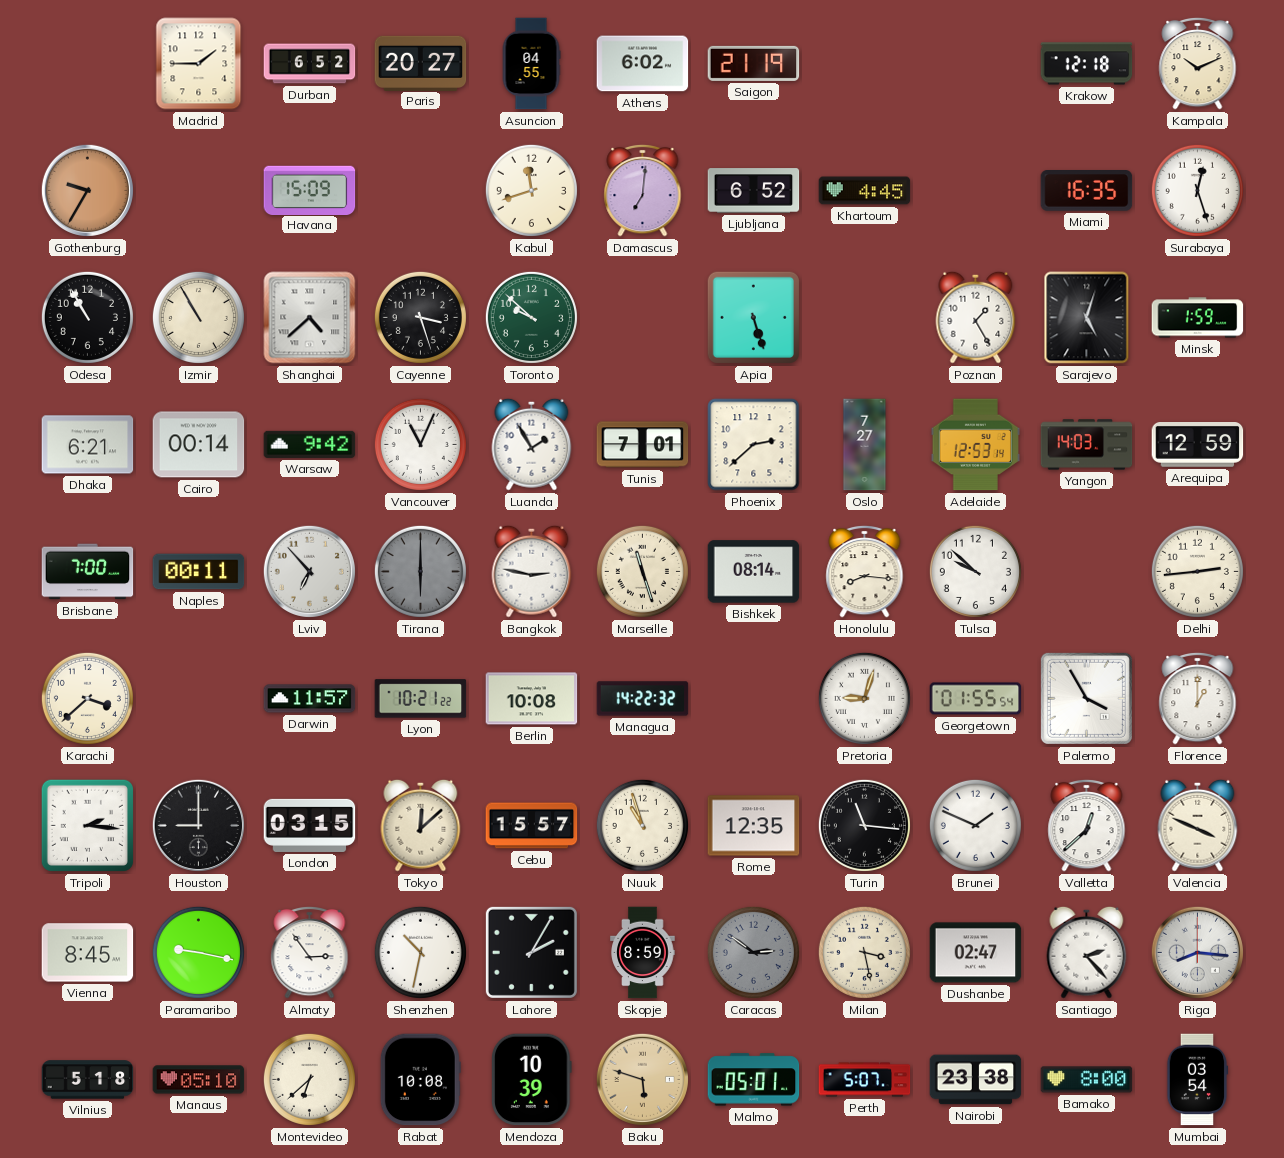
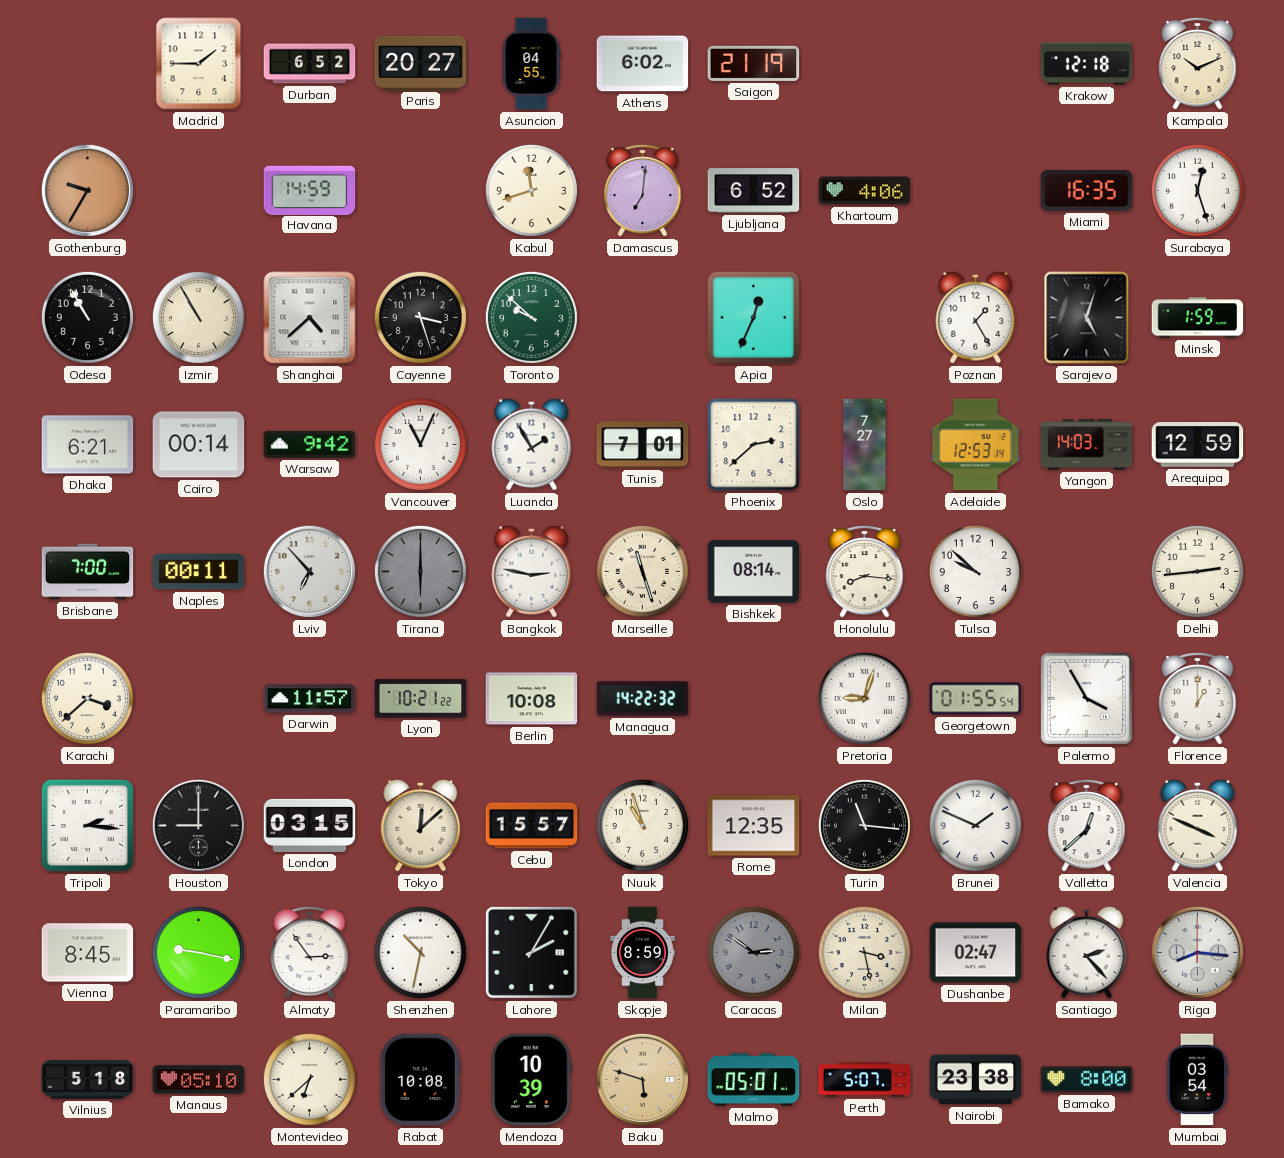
Havana: 15:09 -> 14:59
Khartoum: 4:45 -> 4:06
Apia: 5:27 -> 12:34
